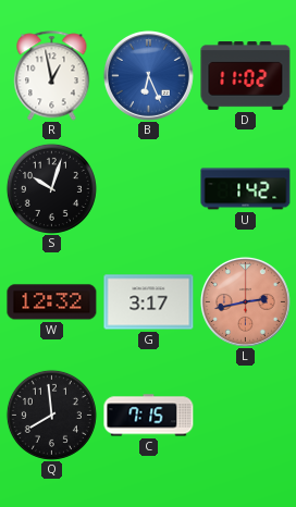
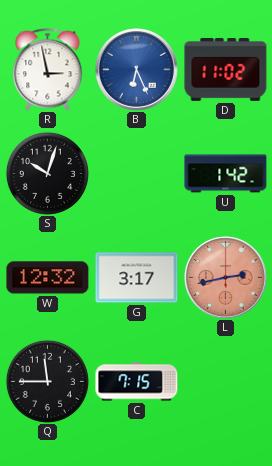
R: 12:58 -> 2:58
Q: 7:59 -> 11:45
